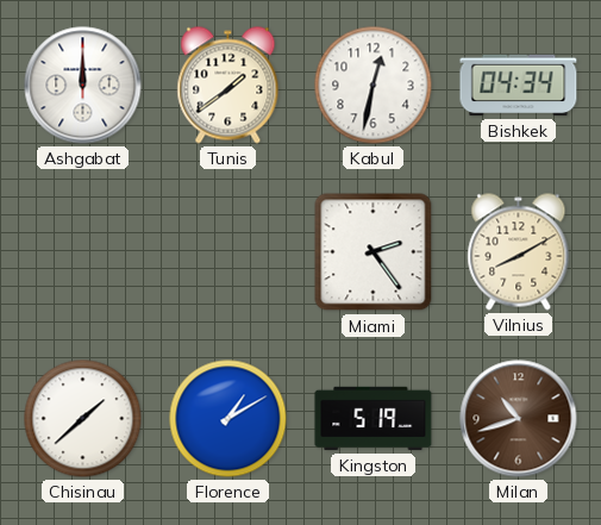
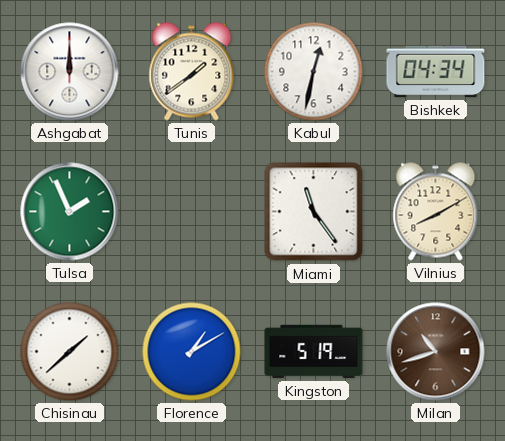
Tulsa: none -> 1:56
Miami: 2:24 -> 11:24
